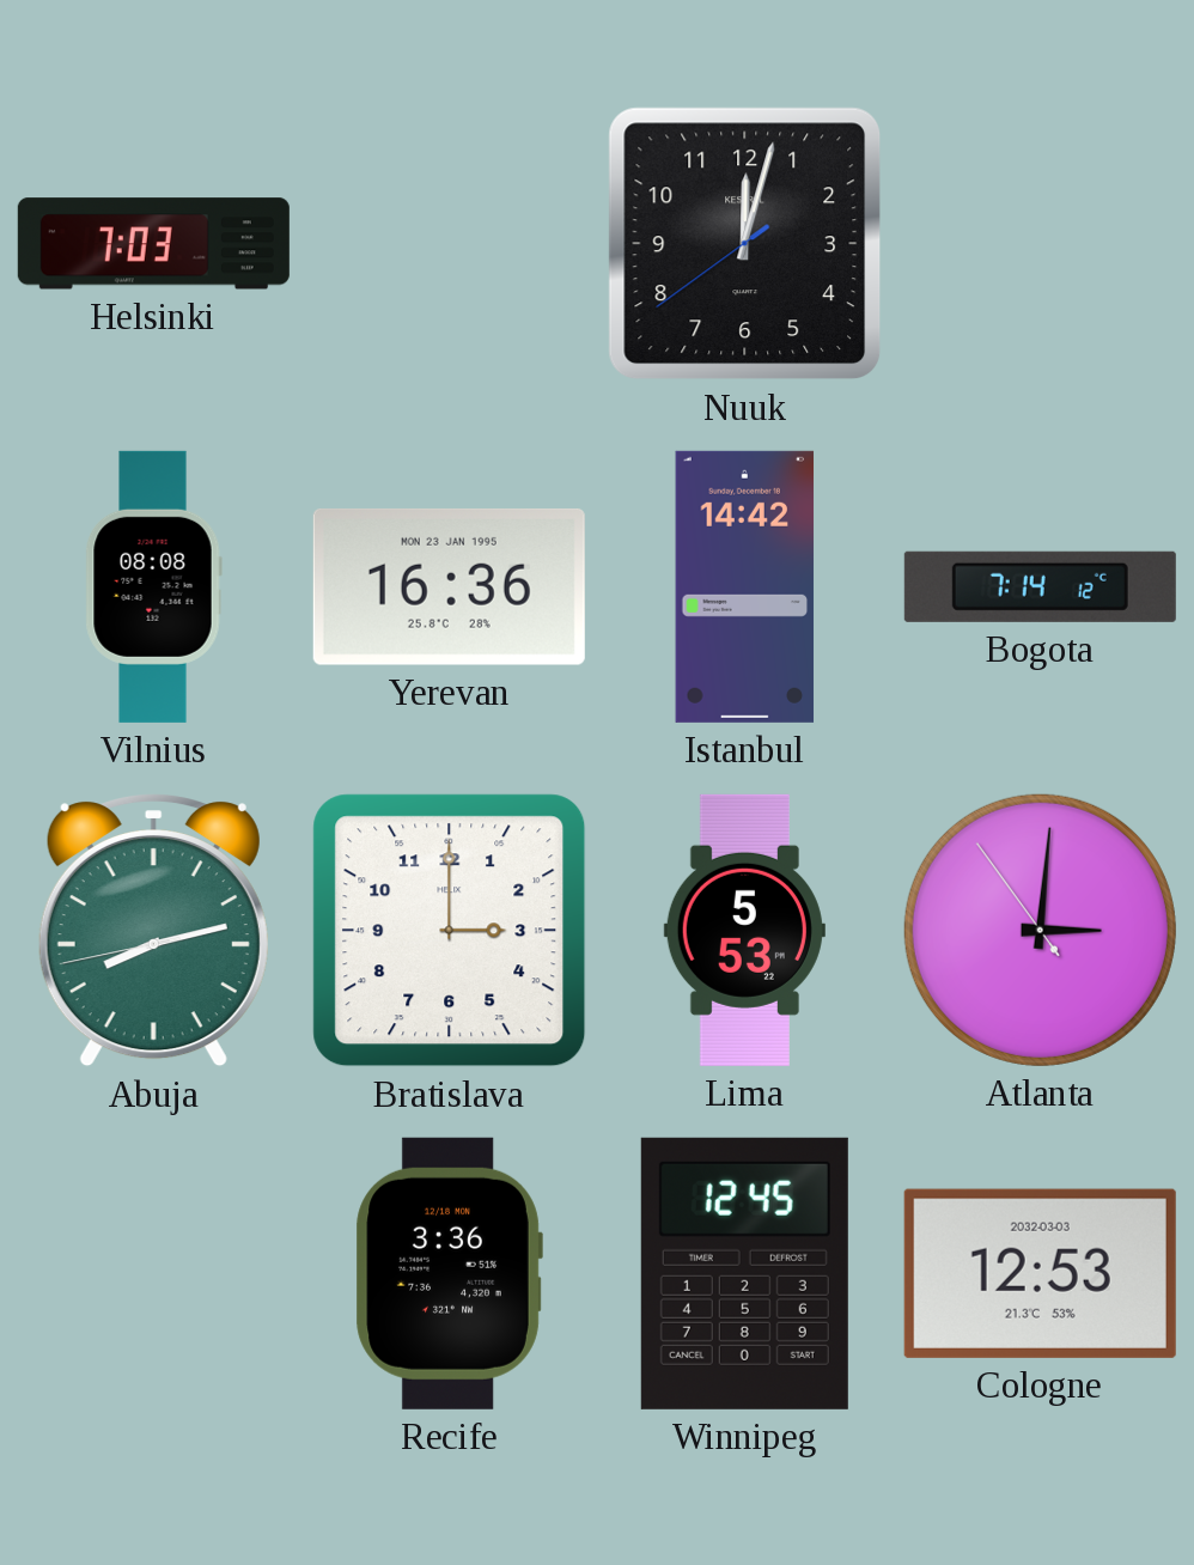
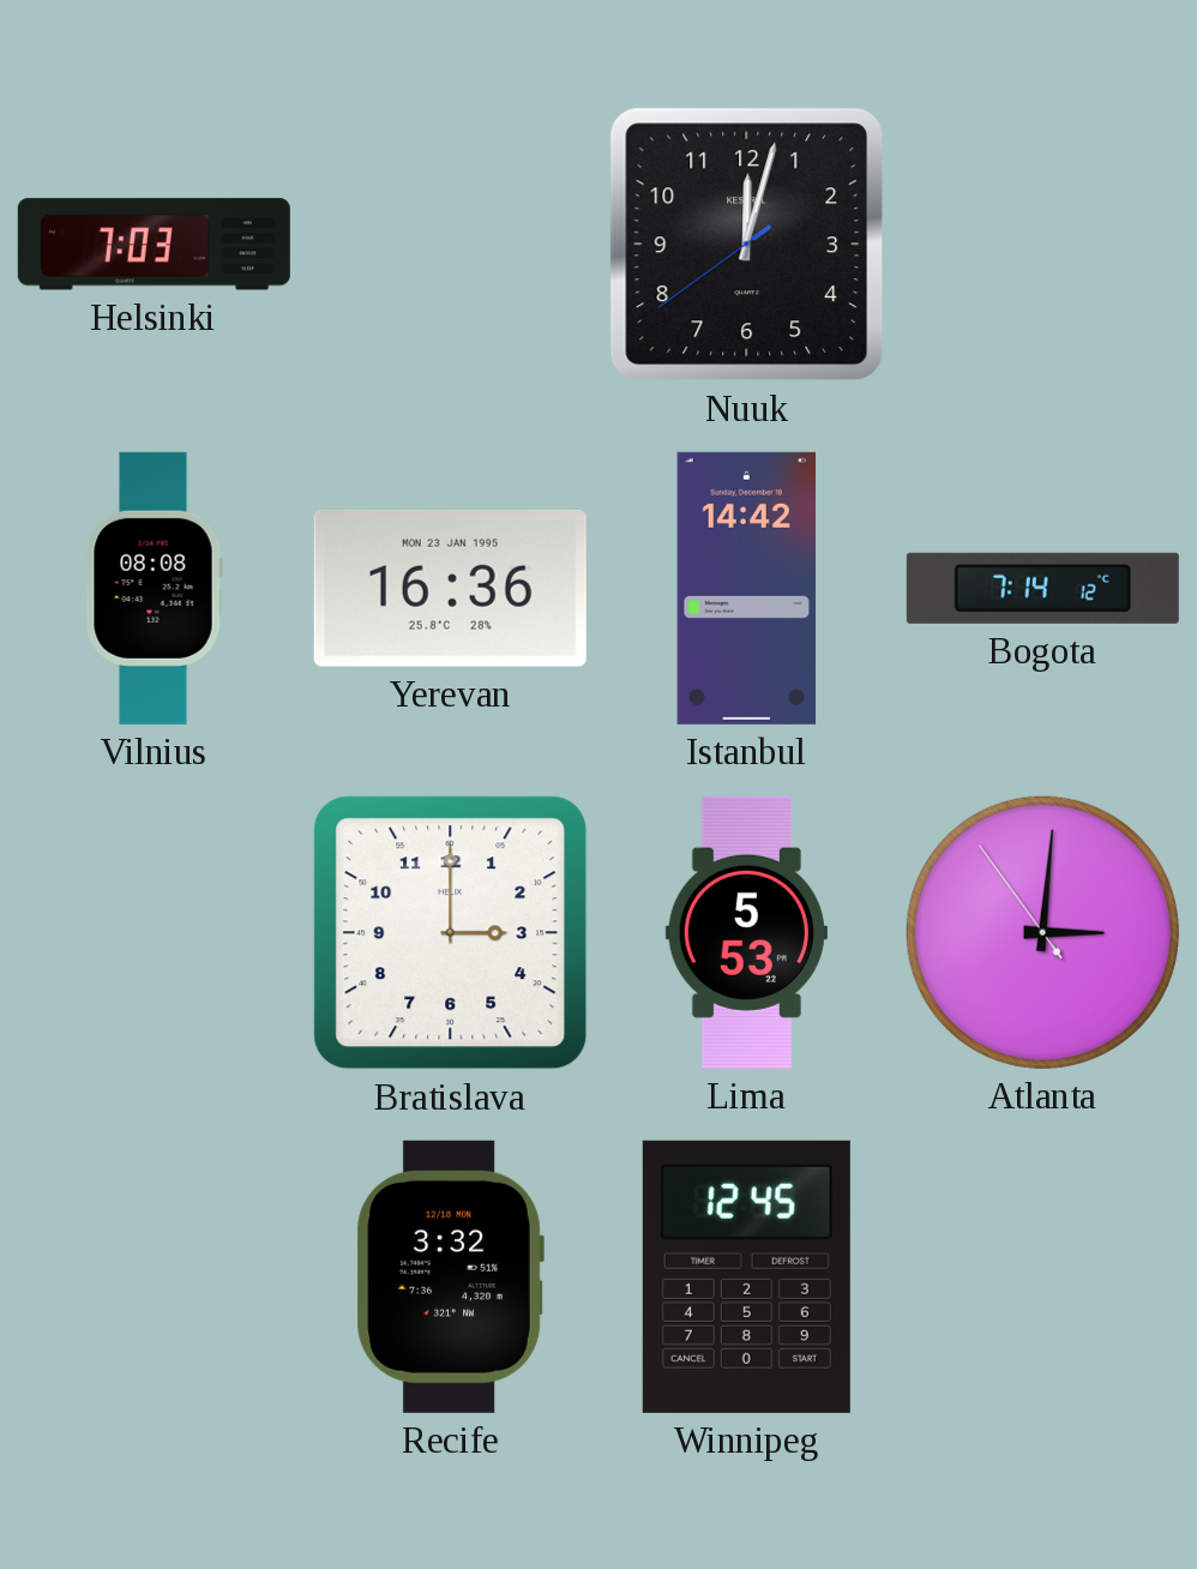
Abuja: 8:12 -> none
Recife: 3:36 -> 3:32
Cologne: 12:53 -> none
